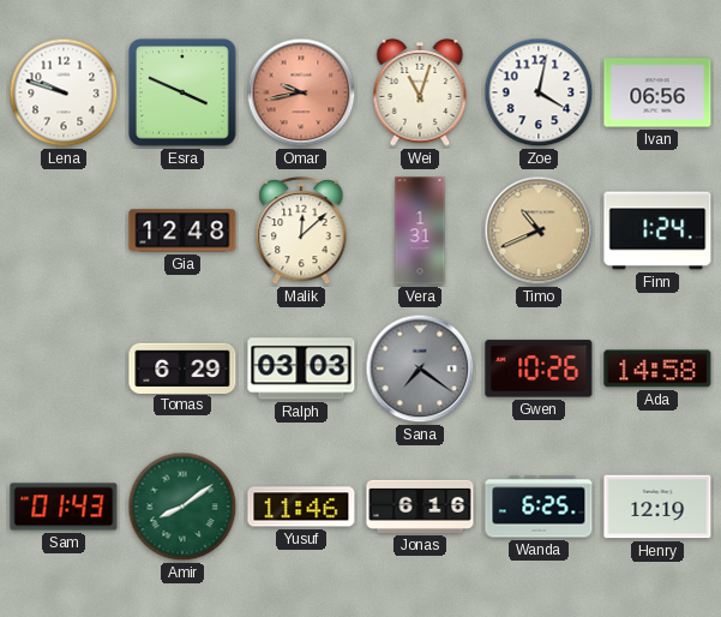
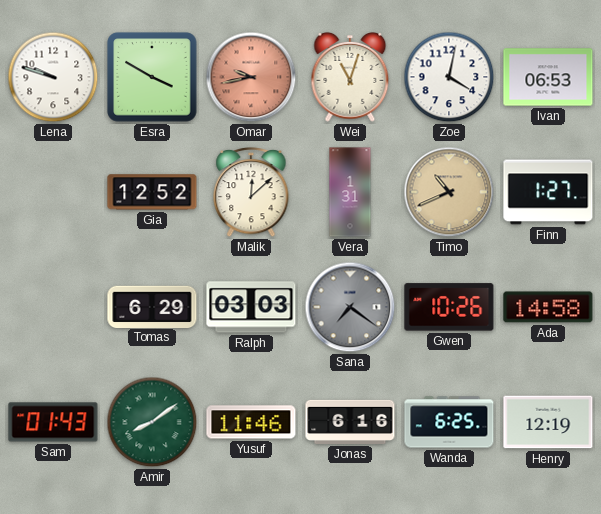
Esra: 3:49 -> 3:50
Ivan: 06:56 -> 06:53
Gia: 12:48 -> 12:52
Finn: 1:24 -> 1:27
